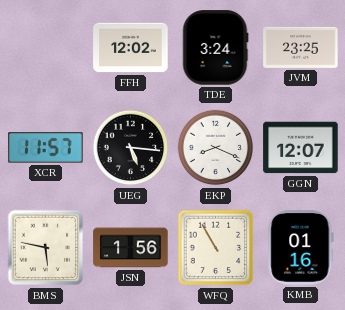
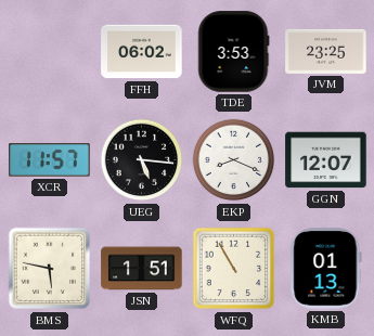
FFH: 12:02 -> 06:02
TDE: 3:24 -> 3:53
JSN: 1:56 -> 1:51
KMB: 01:16 -> 01:13
